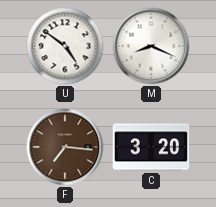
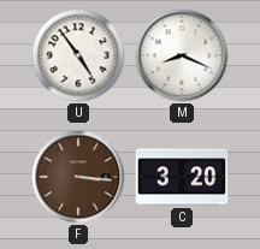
U: 4:51 -> 4:54
F: 7:16 -> 3:16
